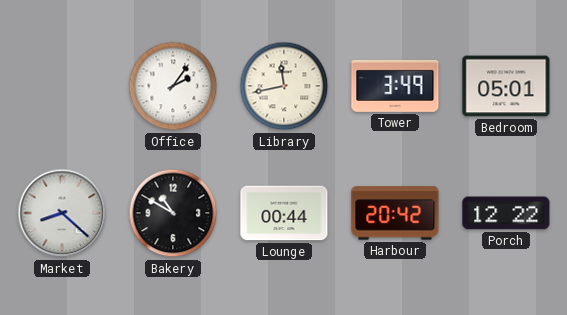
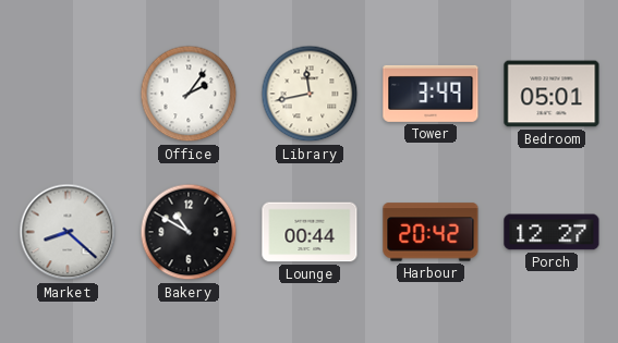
Porch: 12:22 -> 12:27
